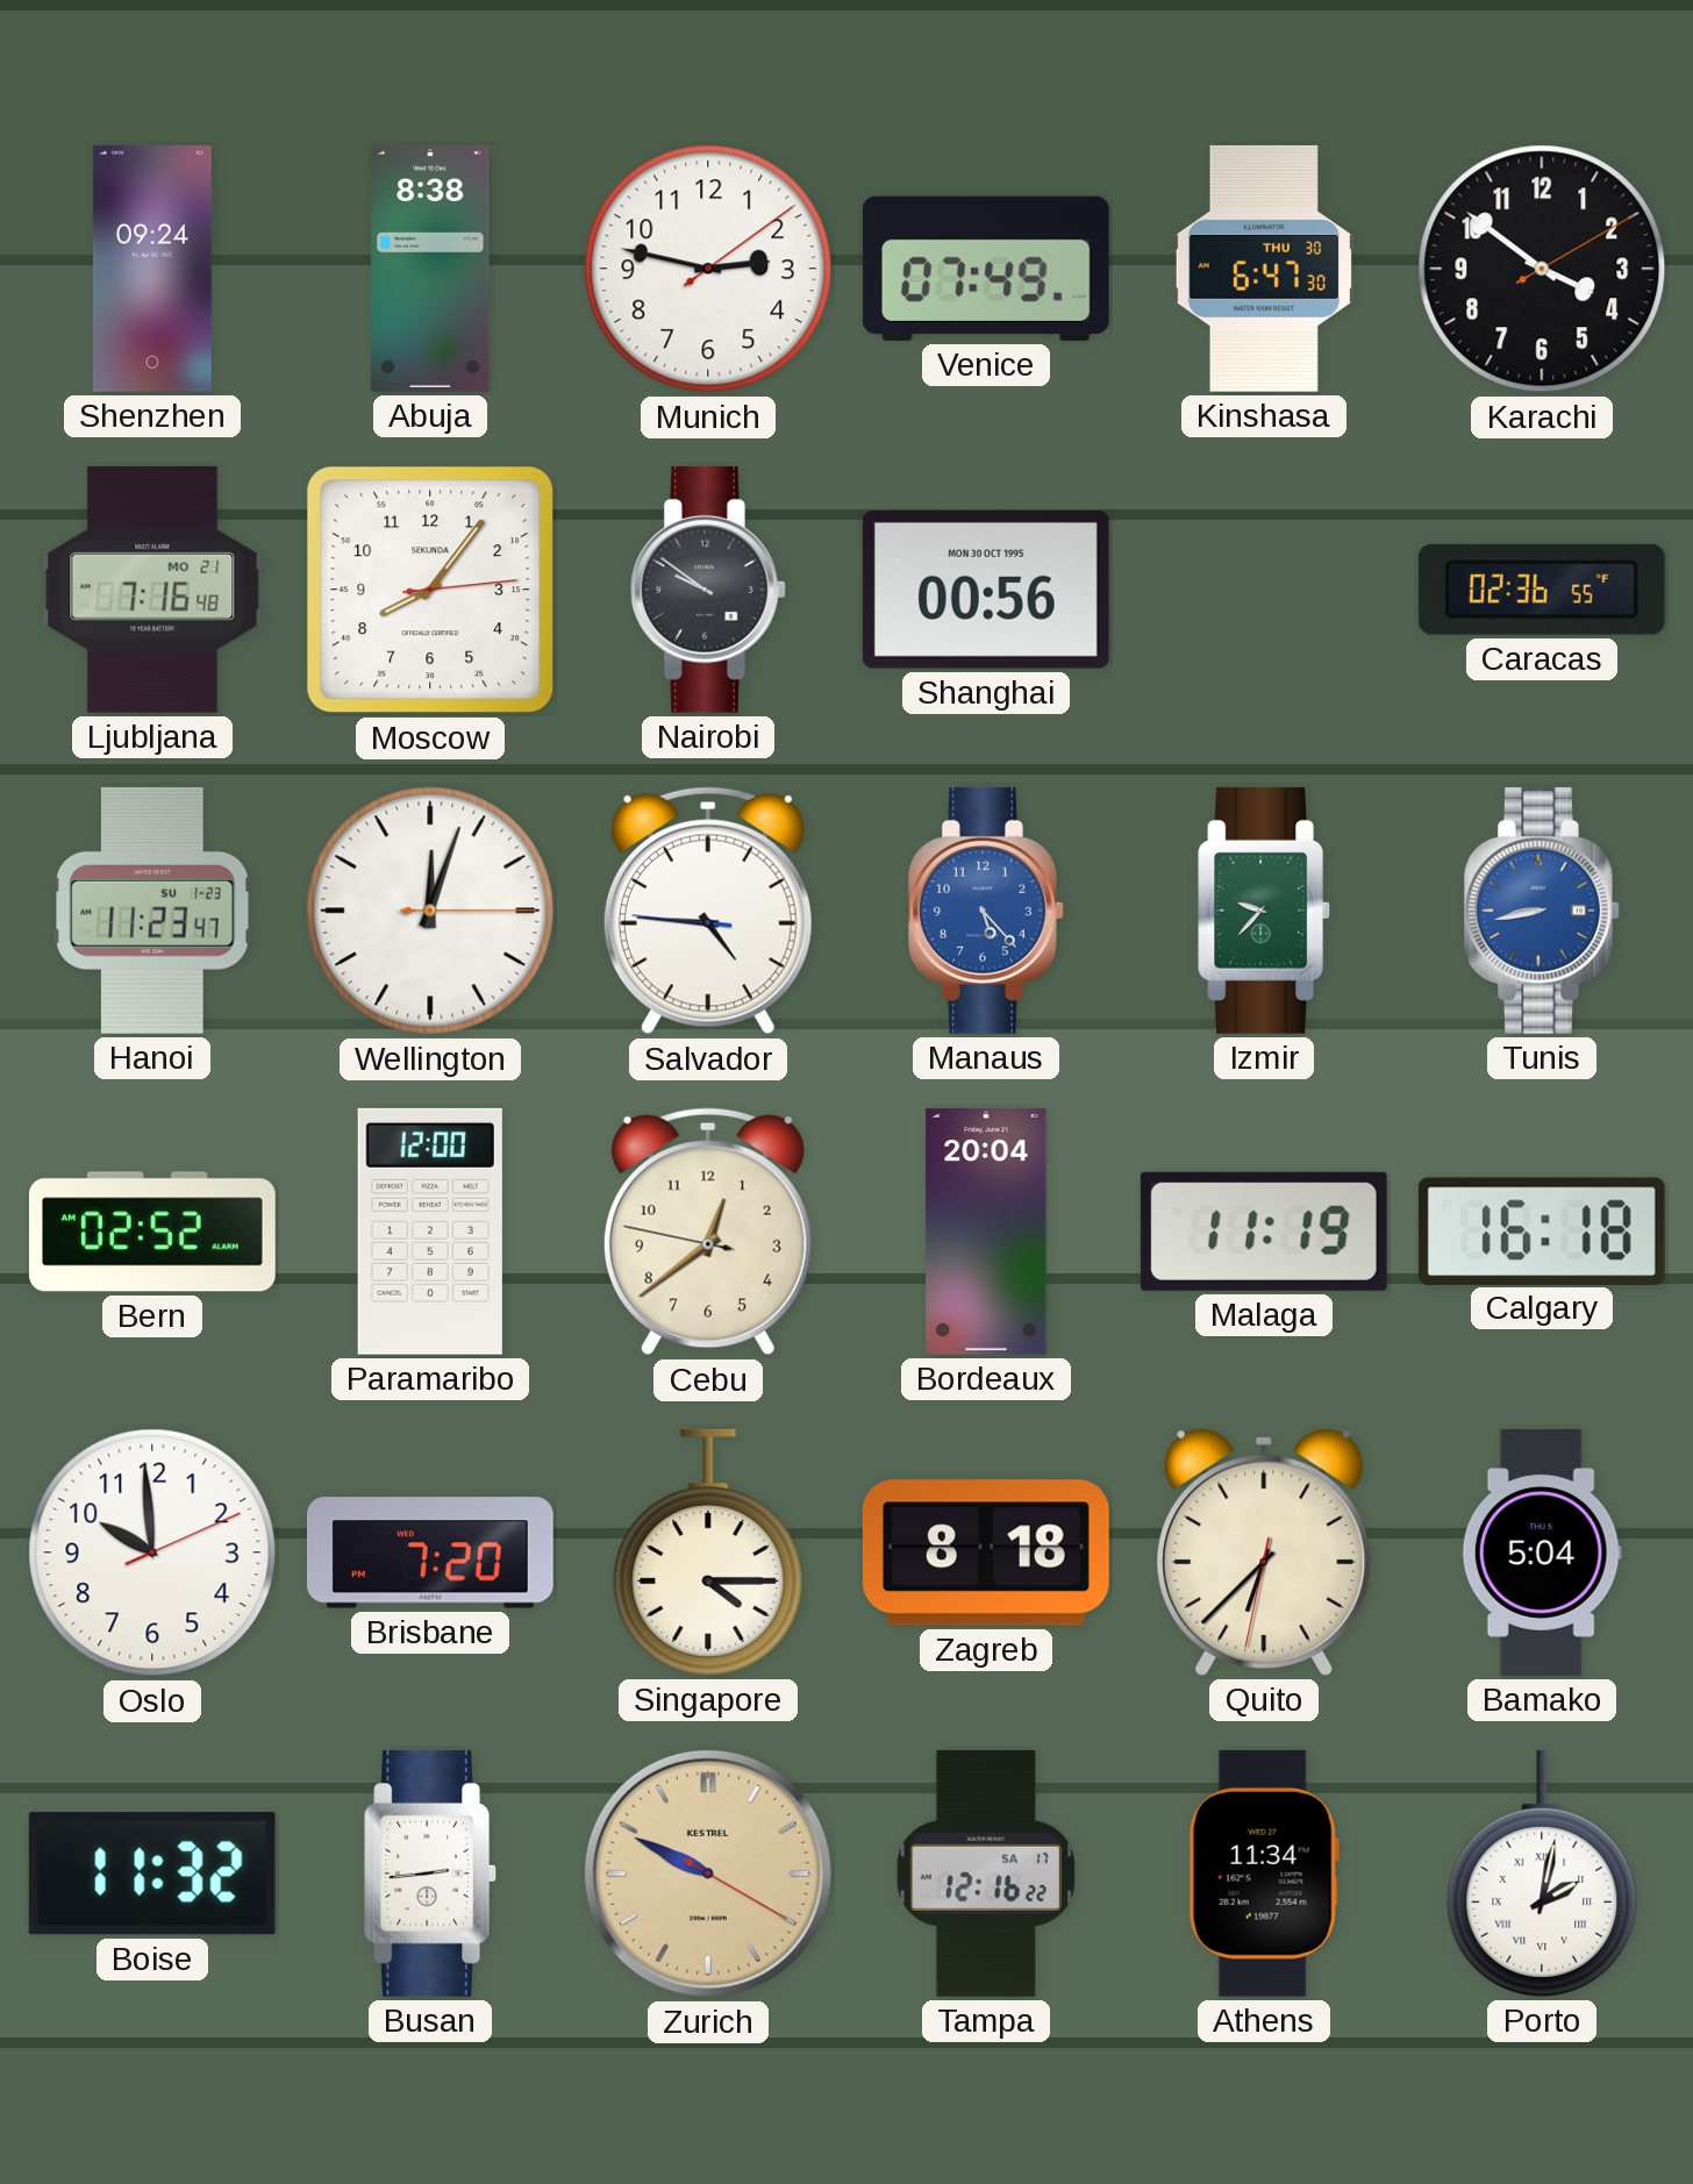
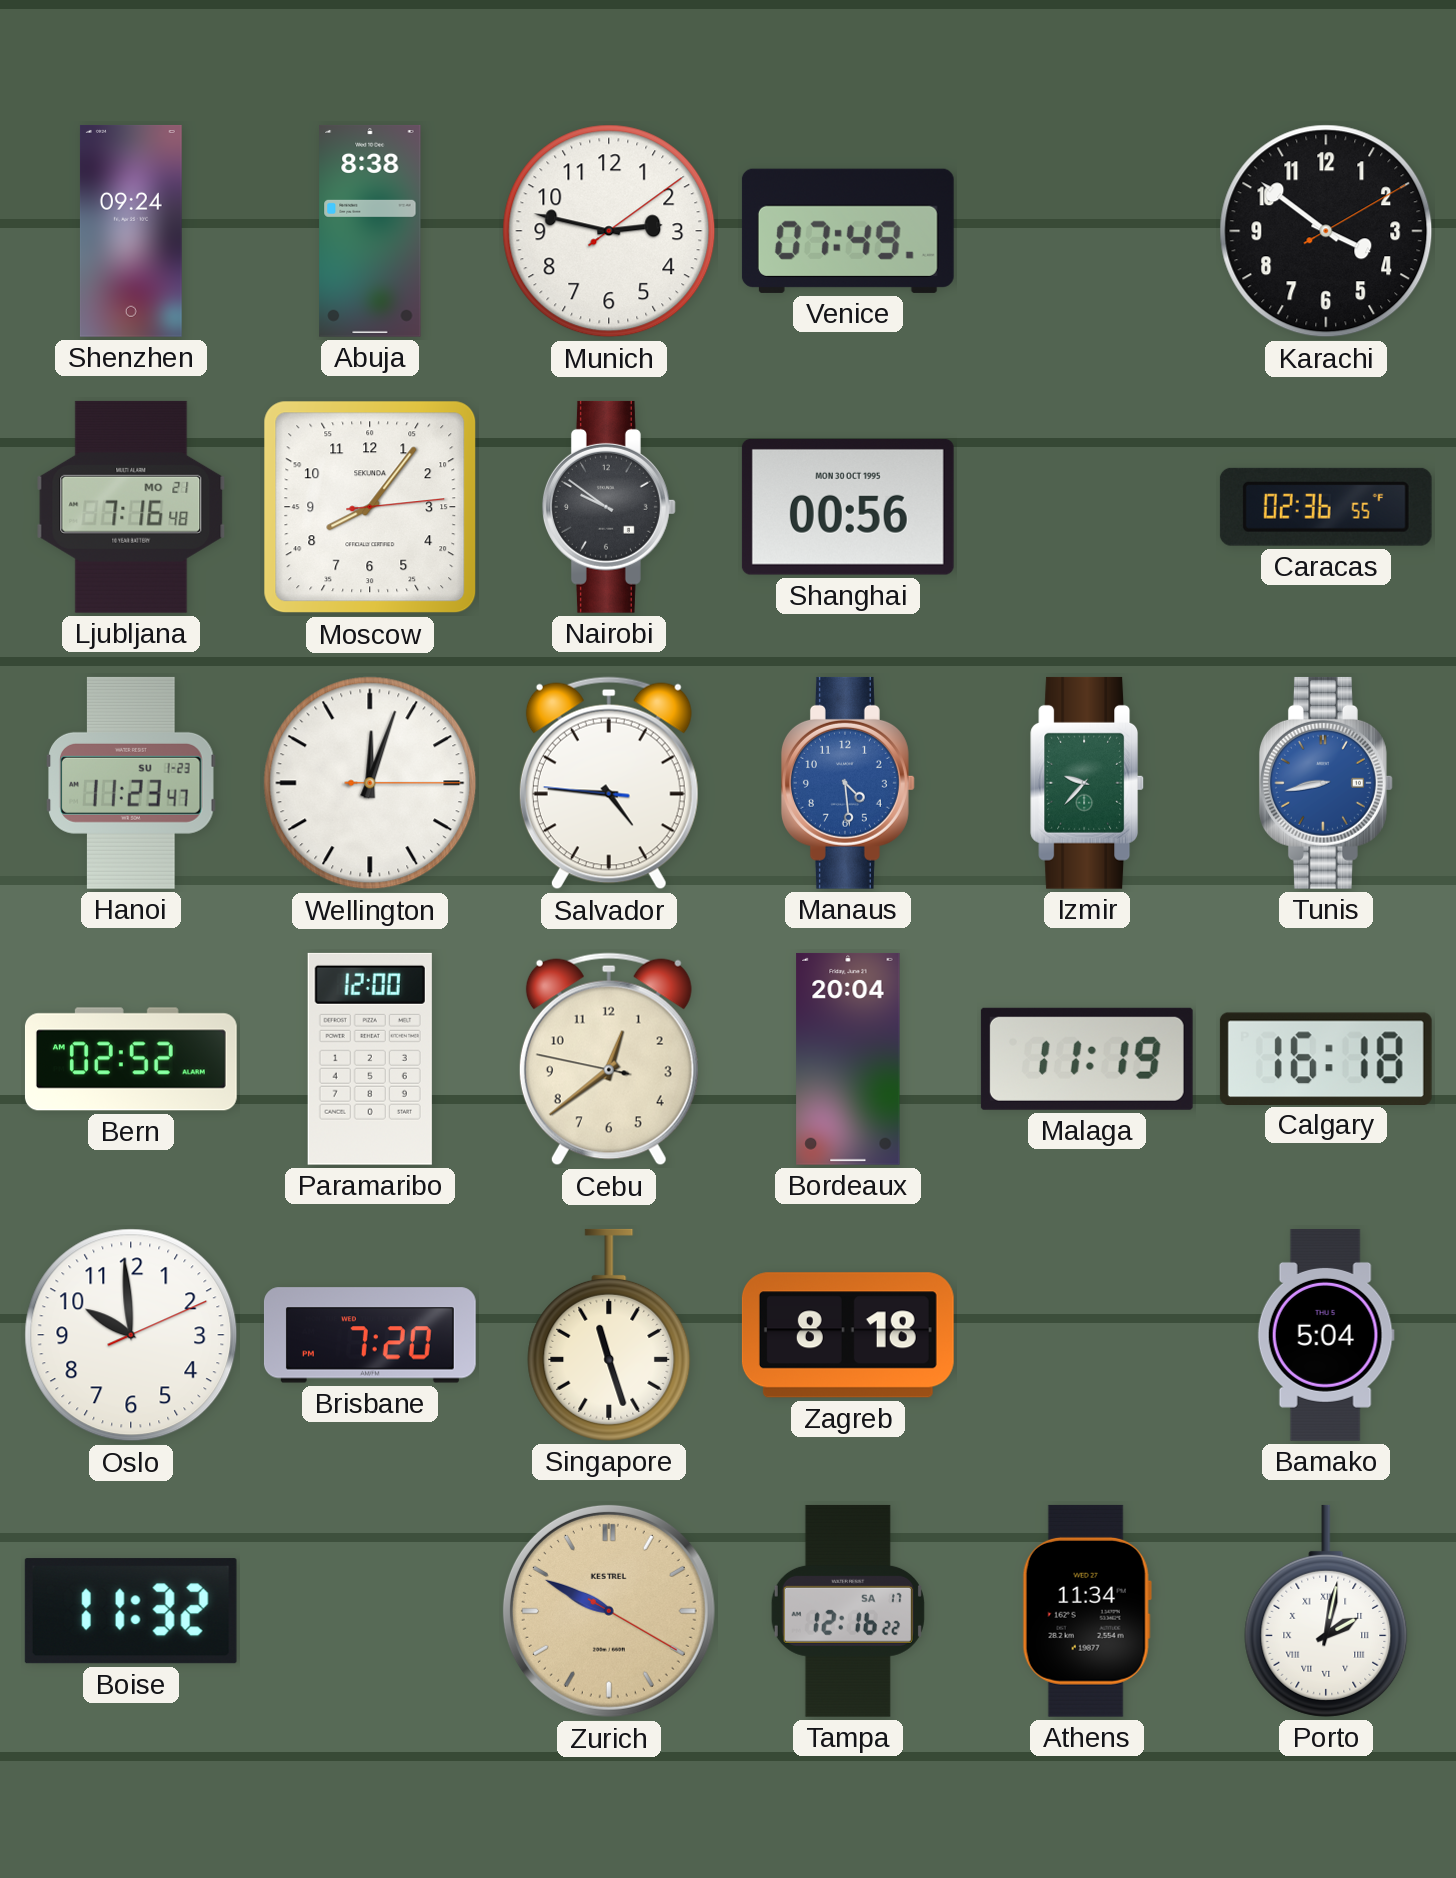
Kinshasa: 6:47 -> none
Manaus: 5:23 -> 4:29
Singapore: 4:15 -> 11:27
Quito: 6:37 -> none
Busan: 2:44 -> none
